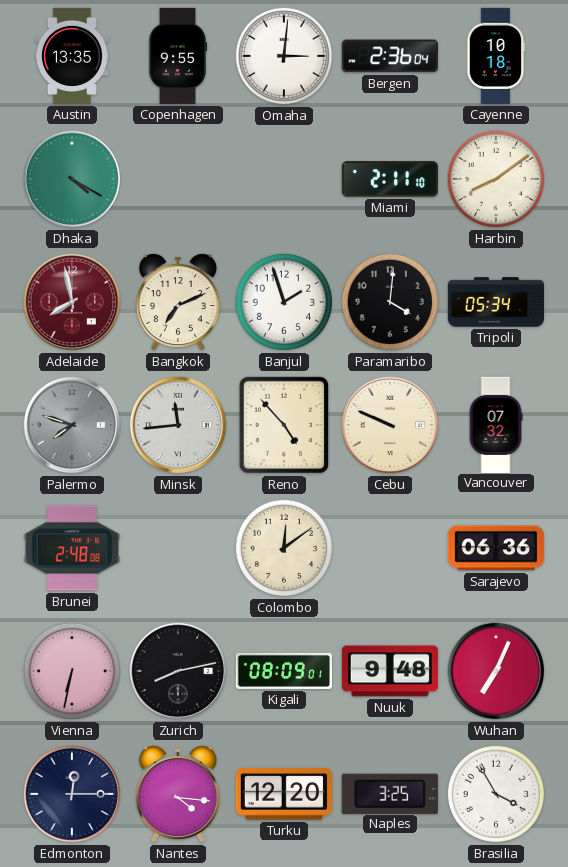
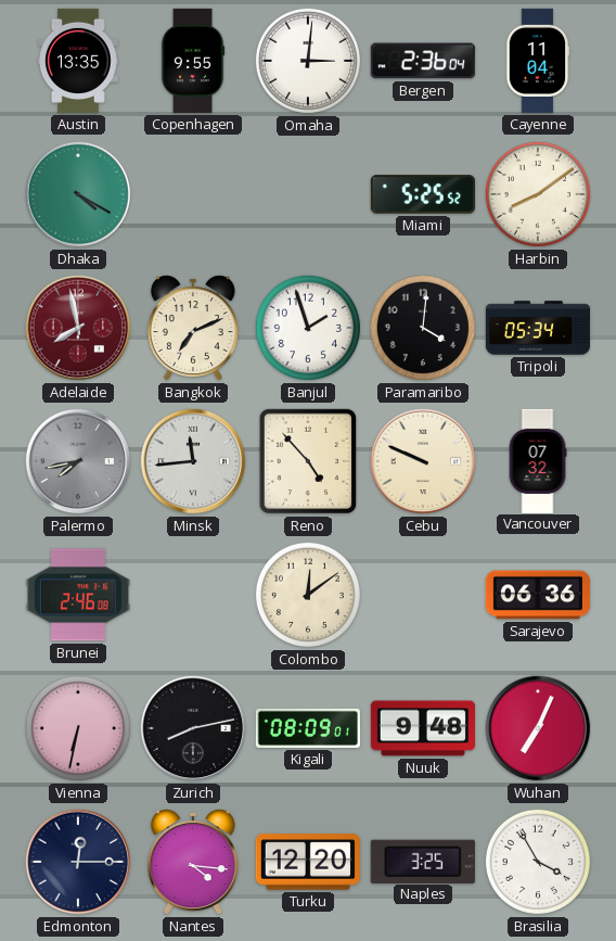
Cayenne: 10:18 -> 11:04
Miami: 2:11 -> 5:25
Palermo: 7:48 -> 7:43
Brunei: 2:48 -> 2:46
